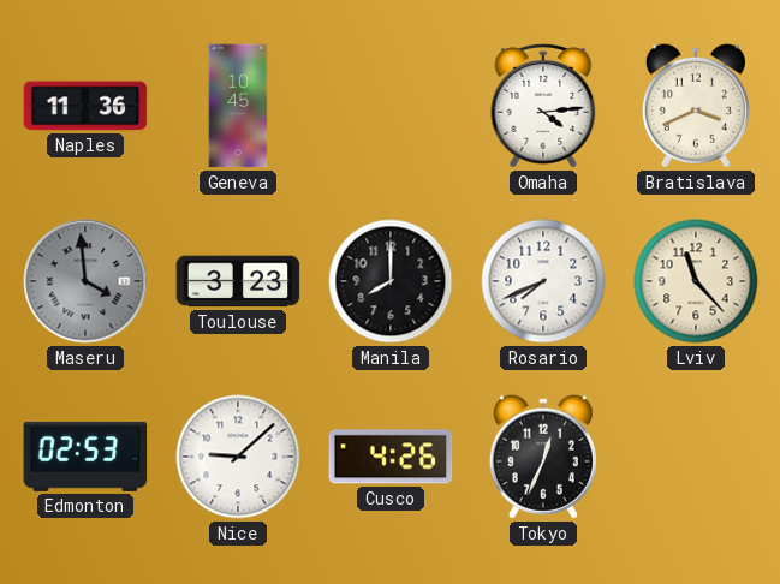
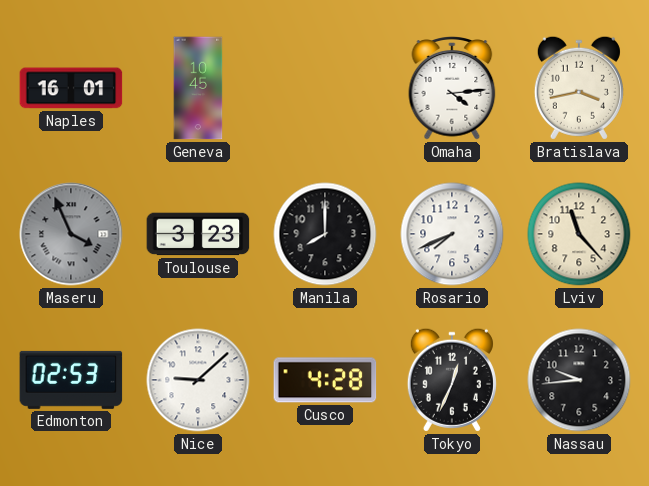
Naples: 11:36 -> 16:01
Bratislava: 3:41 -> 3:43
Maseru: 3:59 -> 3:56
Cusco: 4:26 -> 4:28
Nassau: none -> 9:44
